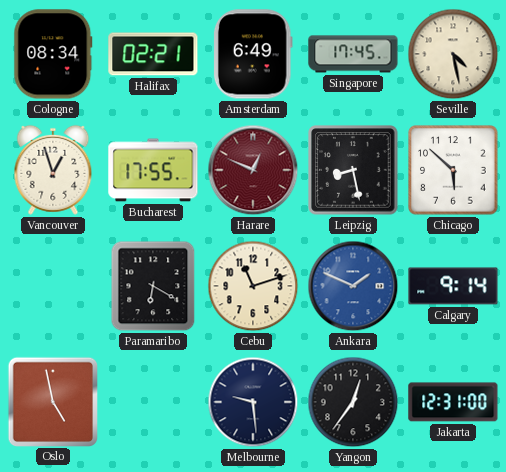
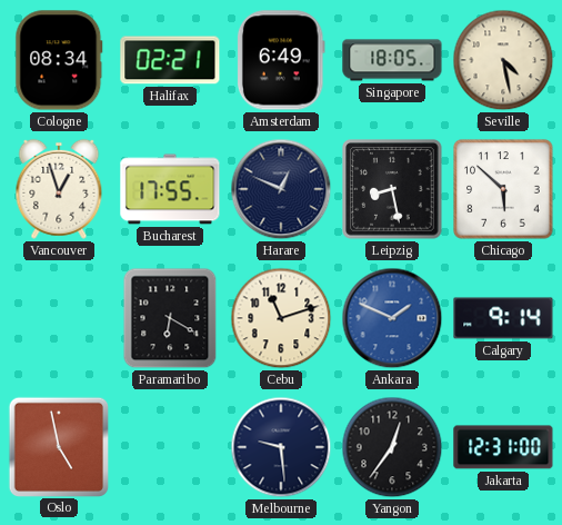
Singapore: 17:45 -> 18:05
Harare dial: burgundy -> navy
